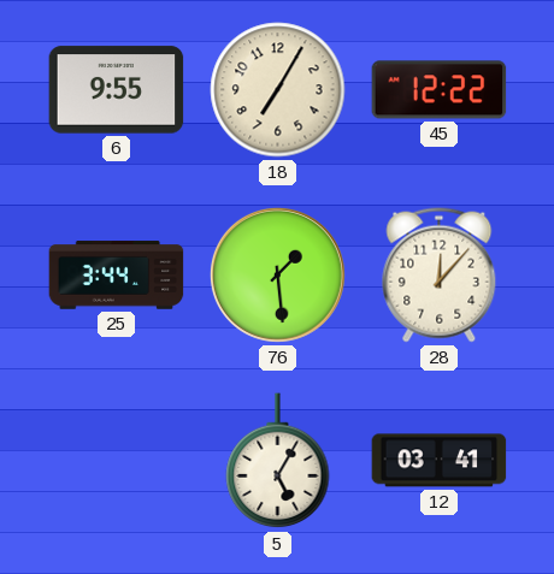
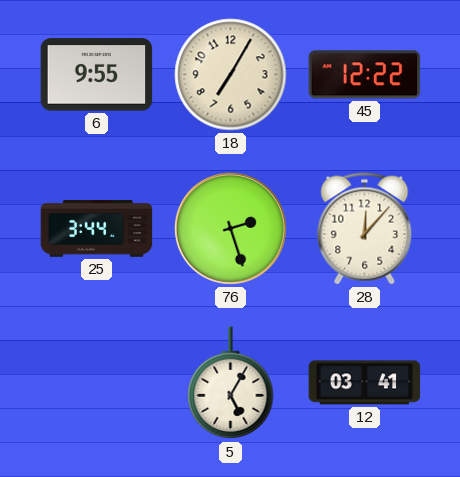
76: 1:29 -> 2:27
